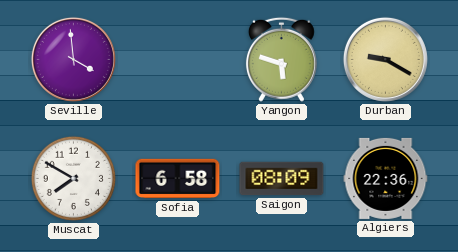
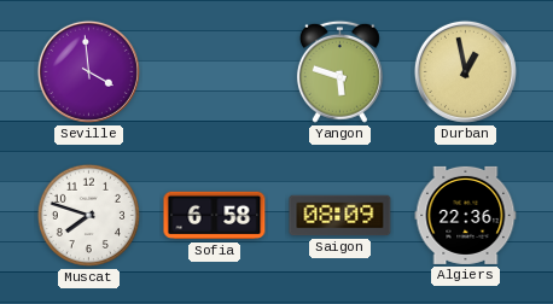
Durban: 9:20 -> 12:58
Muscat: 7:50 -> 7:48
